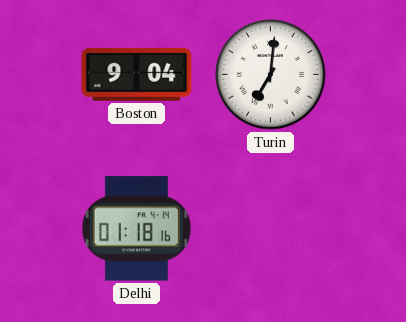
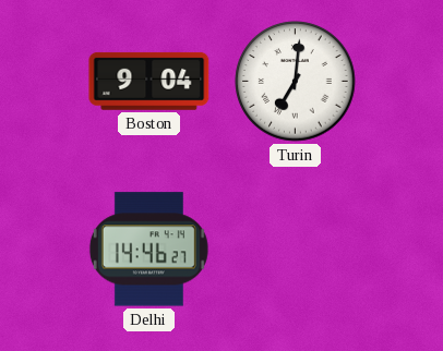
Delhi: 01:18 -> 14:46
